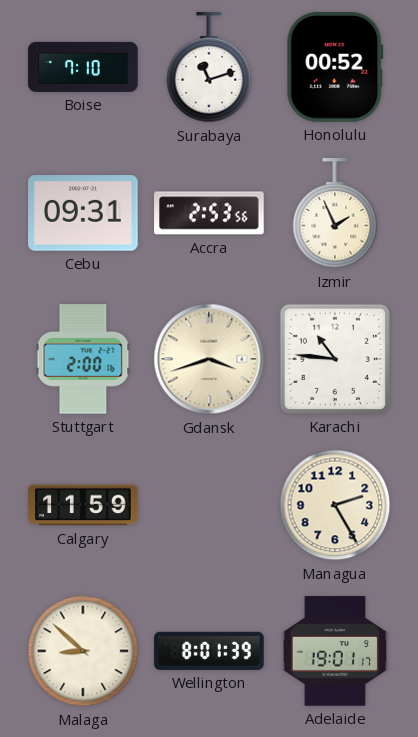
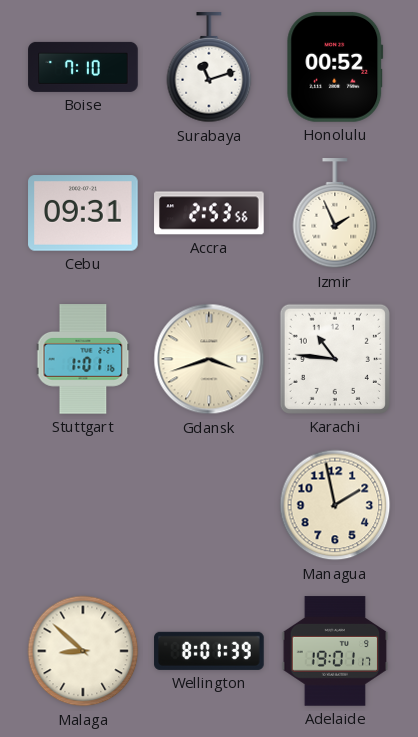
Stuttgart: 2:00 -> 1:01
Calgary: 11:59 -> none
Managua: 2:25 -> 1:58
